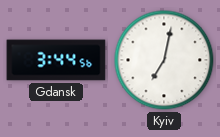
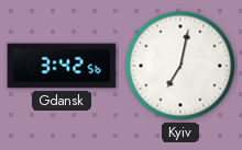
Gdansk: 3:44 -> 3:42
